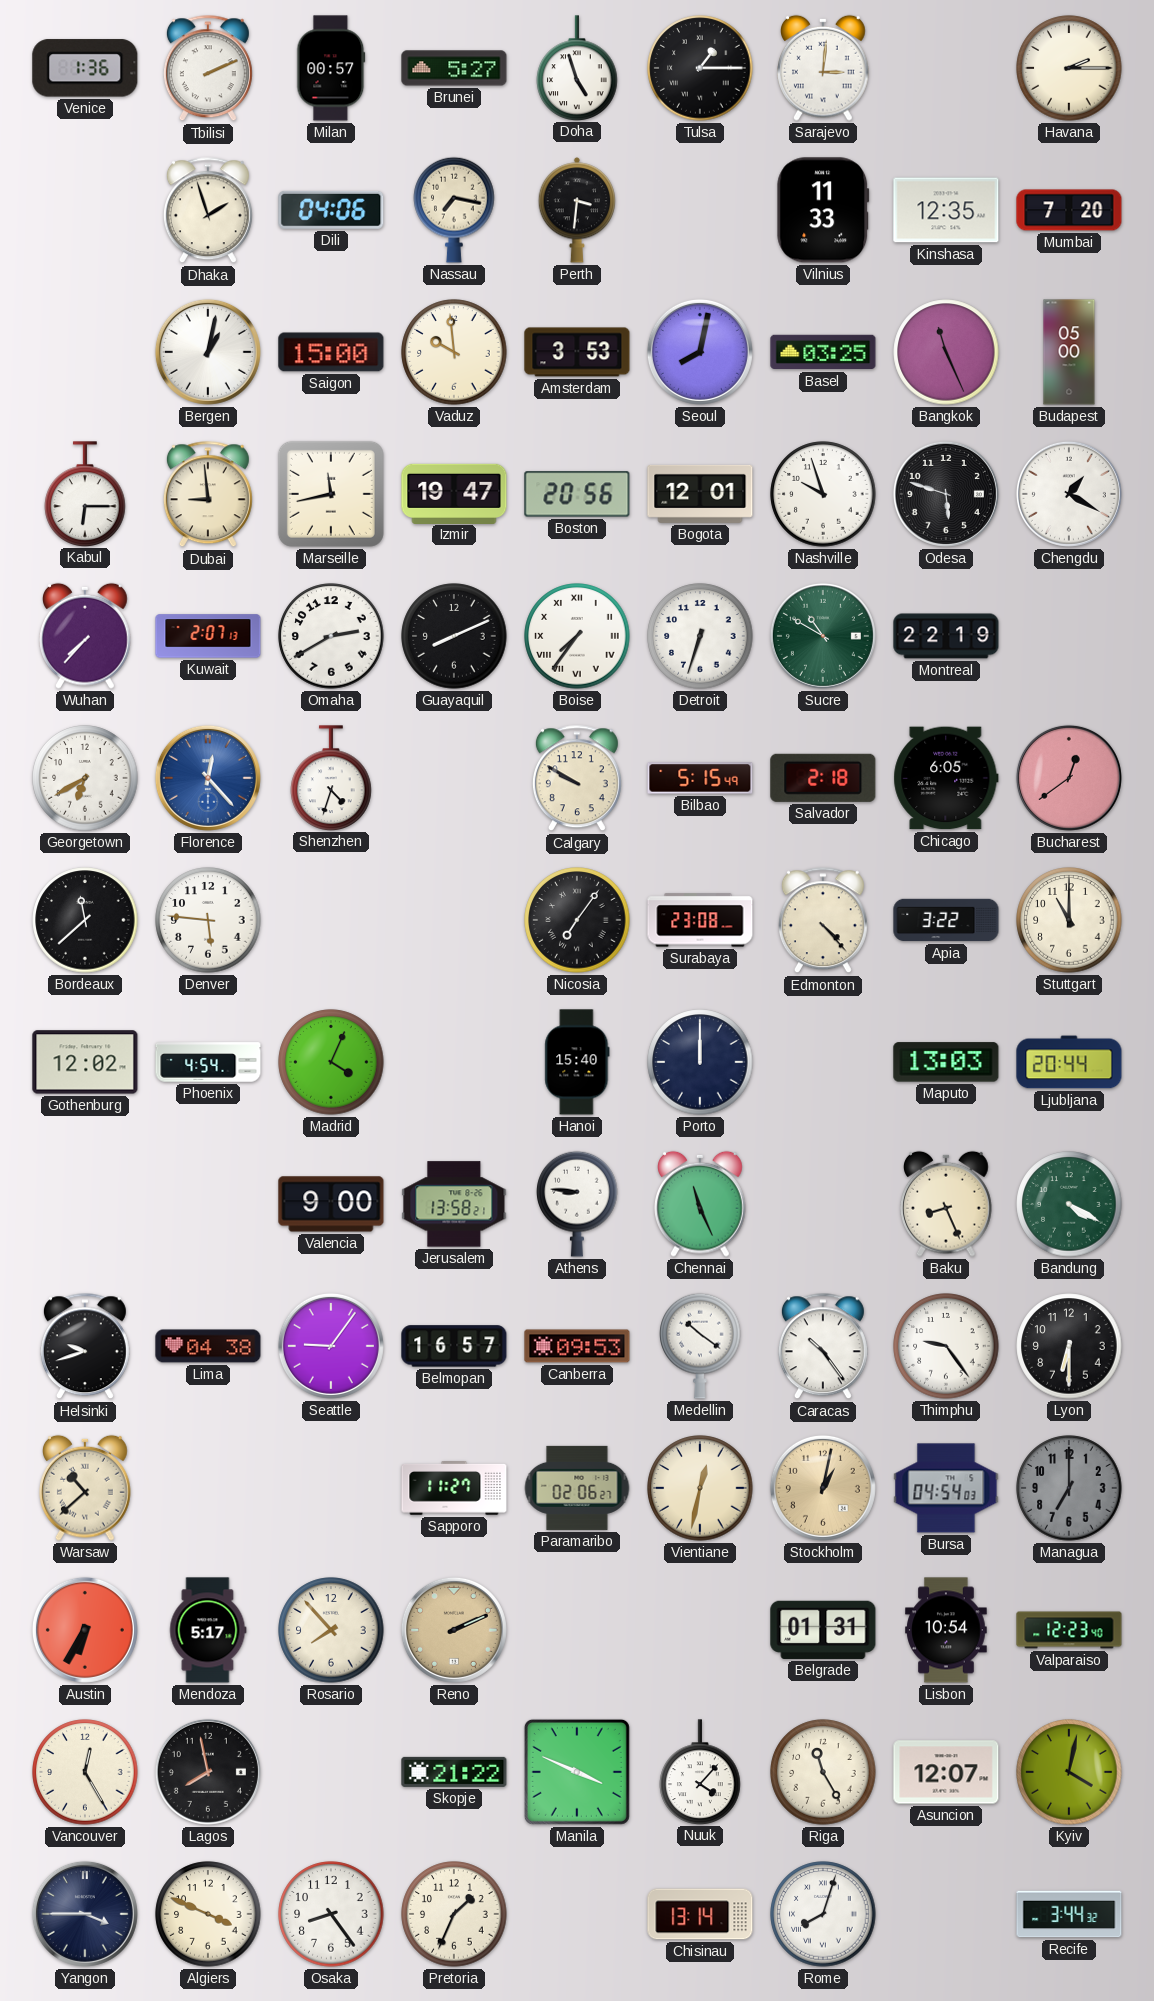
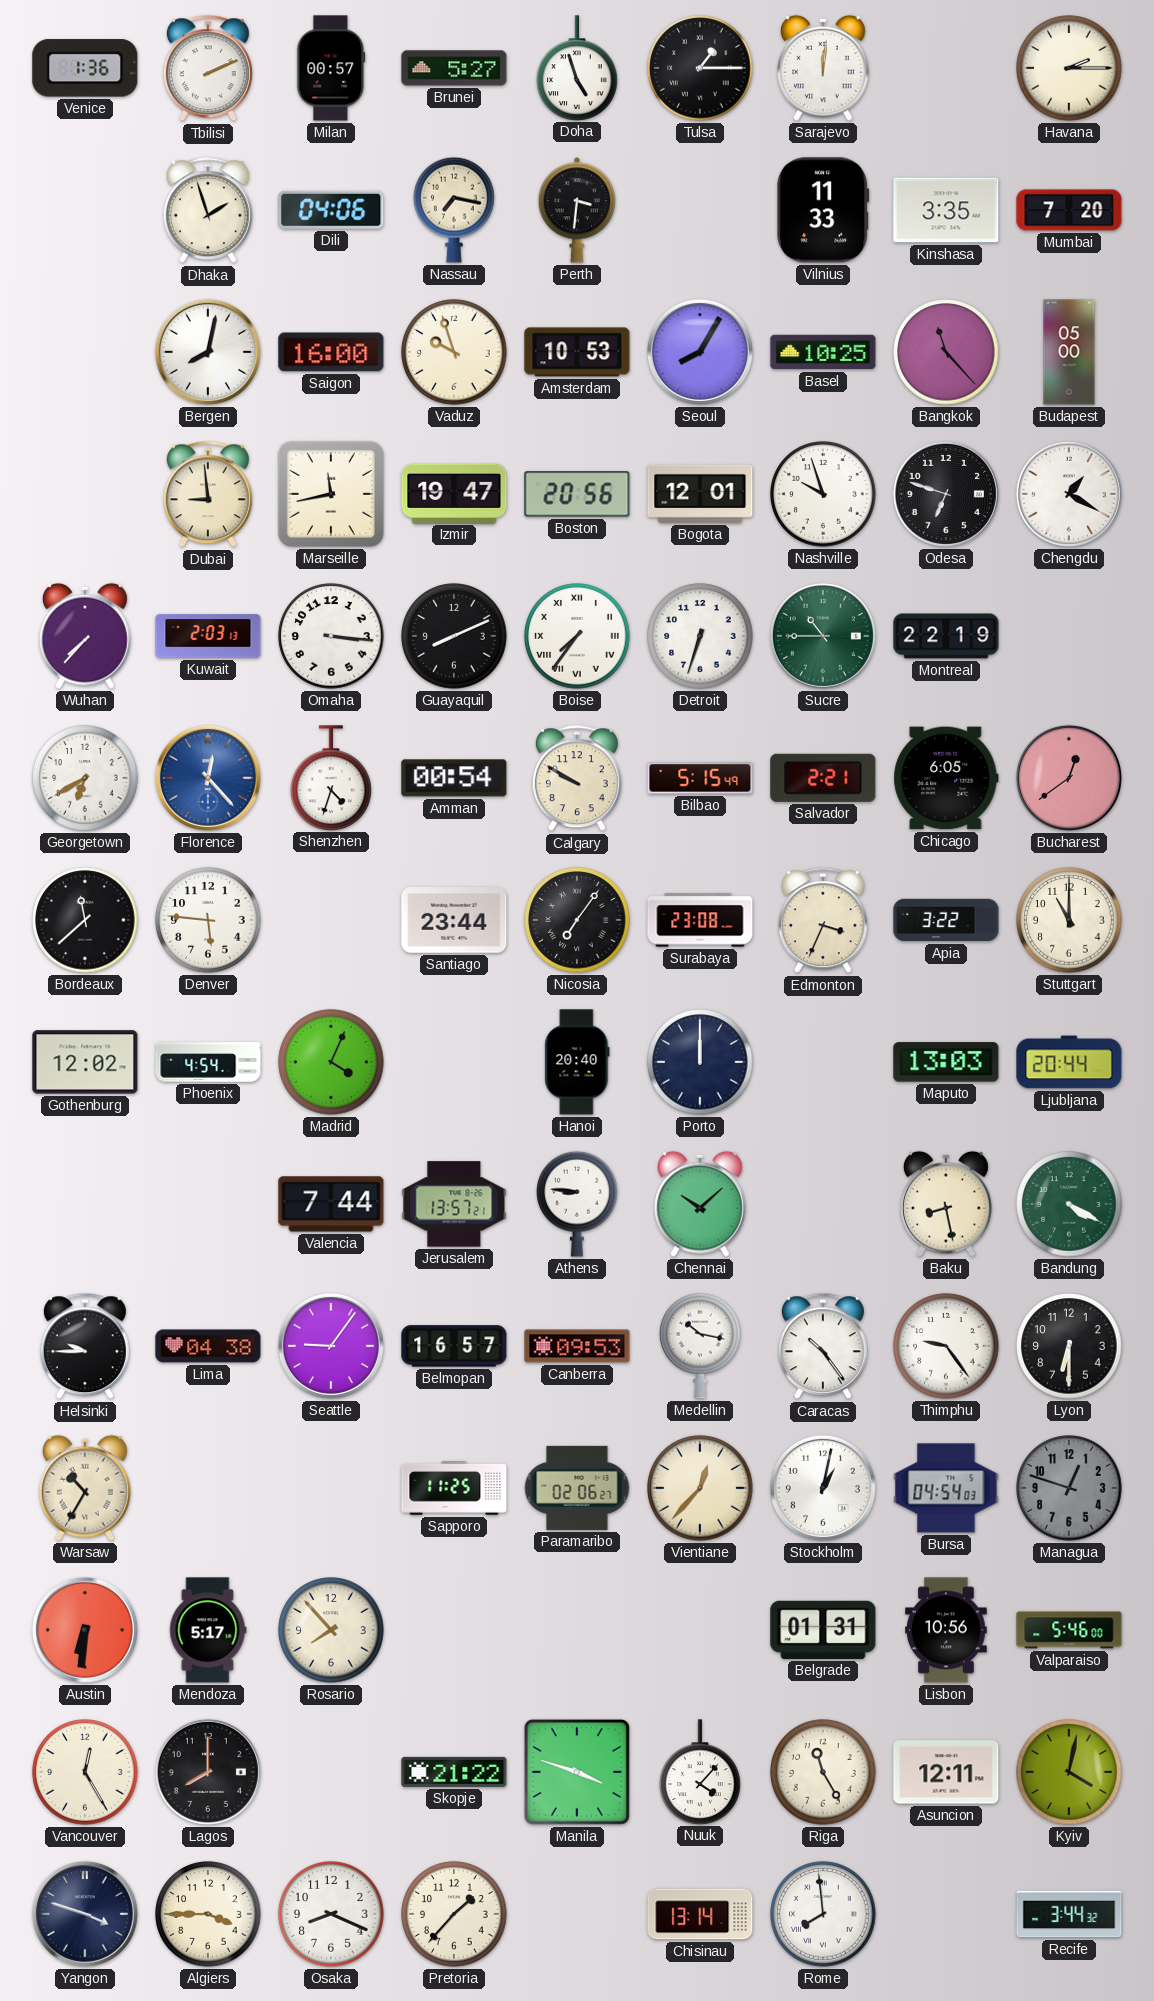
Sarajevo: 3:01 -> 12:01
Kinshasa: 12:35 -> 3:35
Bergen: 1:02 -> 8:02
Saigon: 15:00 -> 16:00
Vaduz: 9:59 -> 9:57
Amsterdam: 3:53 -> 10:53
Seoul: 8:02 -> 8:05
Basel: 03:25 -> 10:25
Bangkok: 11:26 -> 11:23
Kabul: 6:15 -> none
Odesa: 5:48 -> 6:48
Kuwait: 2:07 -> 2:03
Omaha: 2:40 -> 3:16
Sucre: 10:50 -> 10:45
Amman: none -> 00:54
Salvador: 2:18 -> 2:21
Santiago: none -> 23:44
Edmonton: 4:23 -> 3:34
Hanoi: 15:40 -> 20:40
Valencia: 9:00 -> 7:44
Jerusalem: 13:58 -> 13:57
Chennai: 11:26 -> 10:08
Baku: 8:26 -> 8:28
Helsinki: 9:42 -> 9:45
Medellin: 10:21 -> 10:17
Warsaw: 10:38 -> 10:35
Sapporo: 11:27 -> 11:25
Vientiane: 12:32 -> 12:37
Stockholm dial: champagne -> white
Managua: 7:00 -> 12:48
Austin: 6:35 -> 6:31
Reno: 2:11 -> none
Lisbon: 10:54 -> 10:56
Valparaiso: 12:23 -> 5:46
Lagos: 7:58 -> 8:00
Manila: 3:49 -> 3:48
Asuncion: 12:07 -> 12:11
Yangon: 3:45 -> 3:48
Algiers: 3:49 -> 3:45
Osaka: 8:24 -> 8:19
Pretoria: 1:34 -> 1:37
Rome: 8:03 -> 7:59
